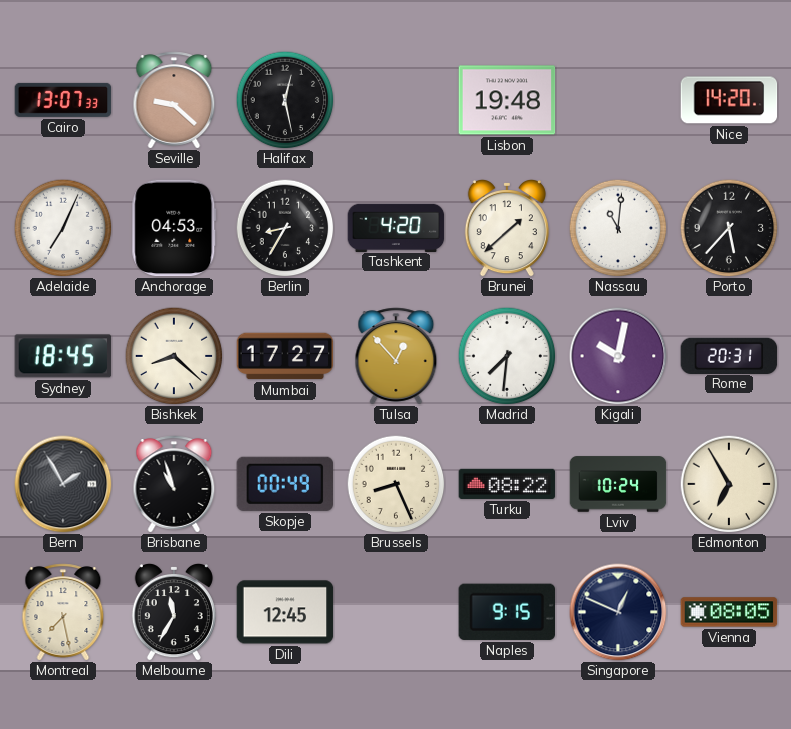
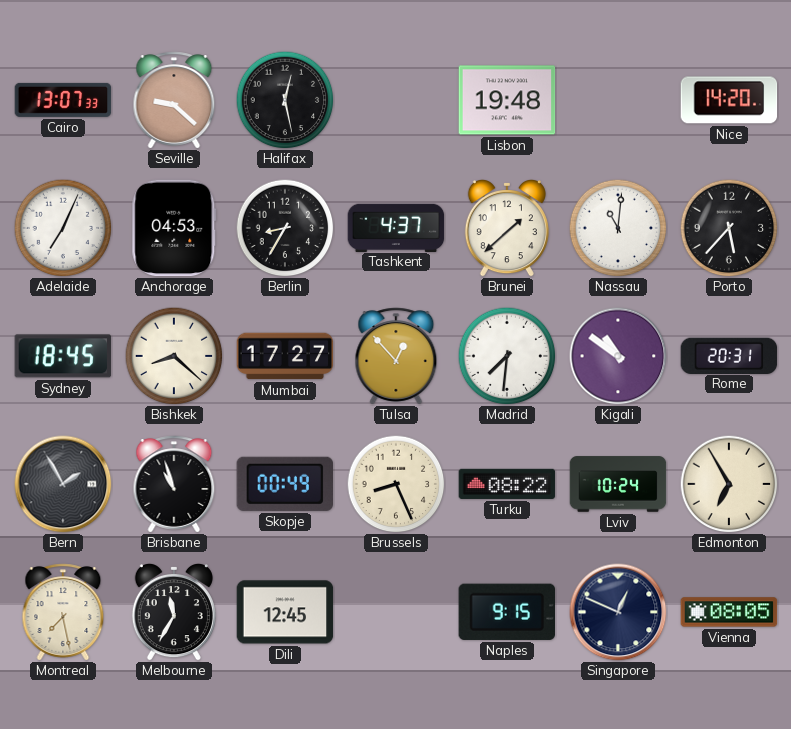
Tashkent: 4:20 -> 4:37
Kigali: 10:02 -> 10:51
